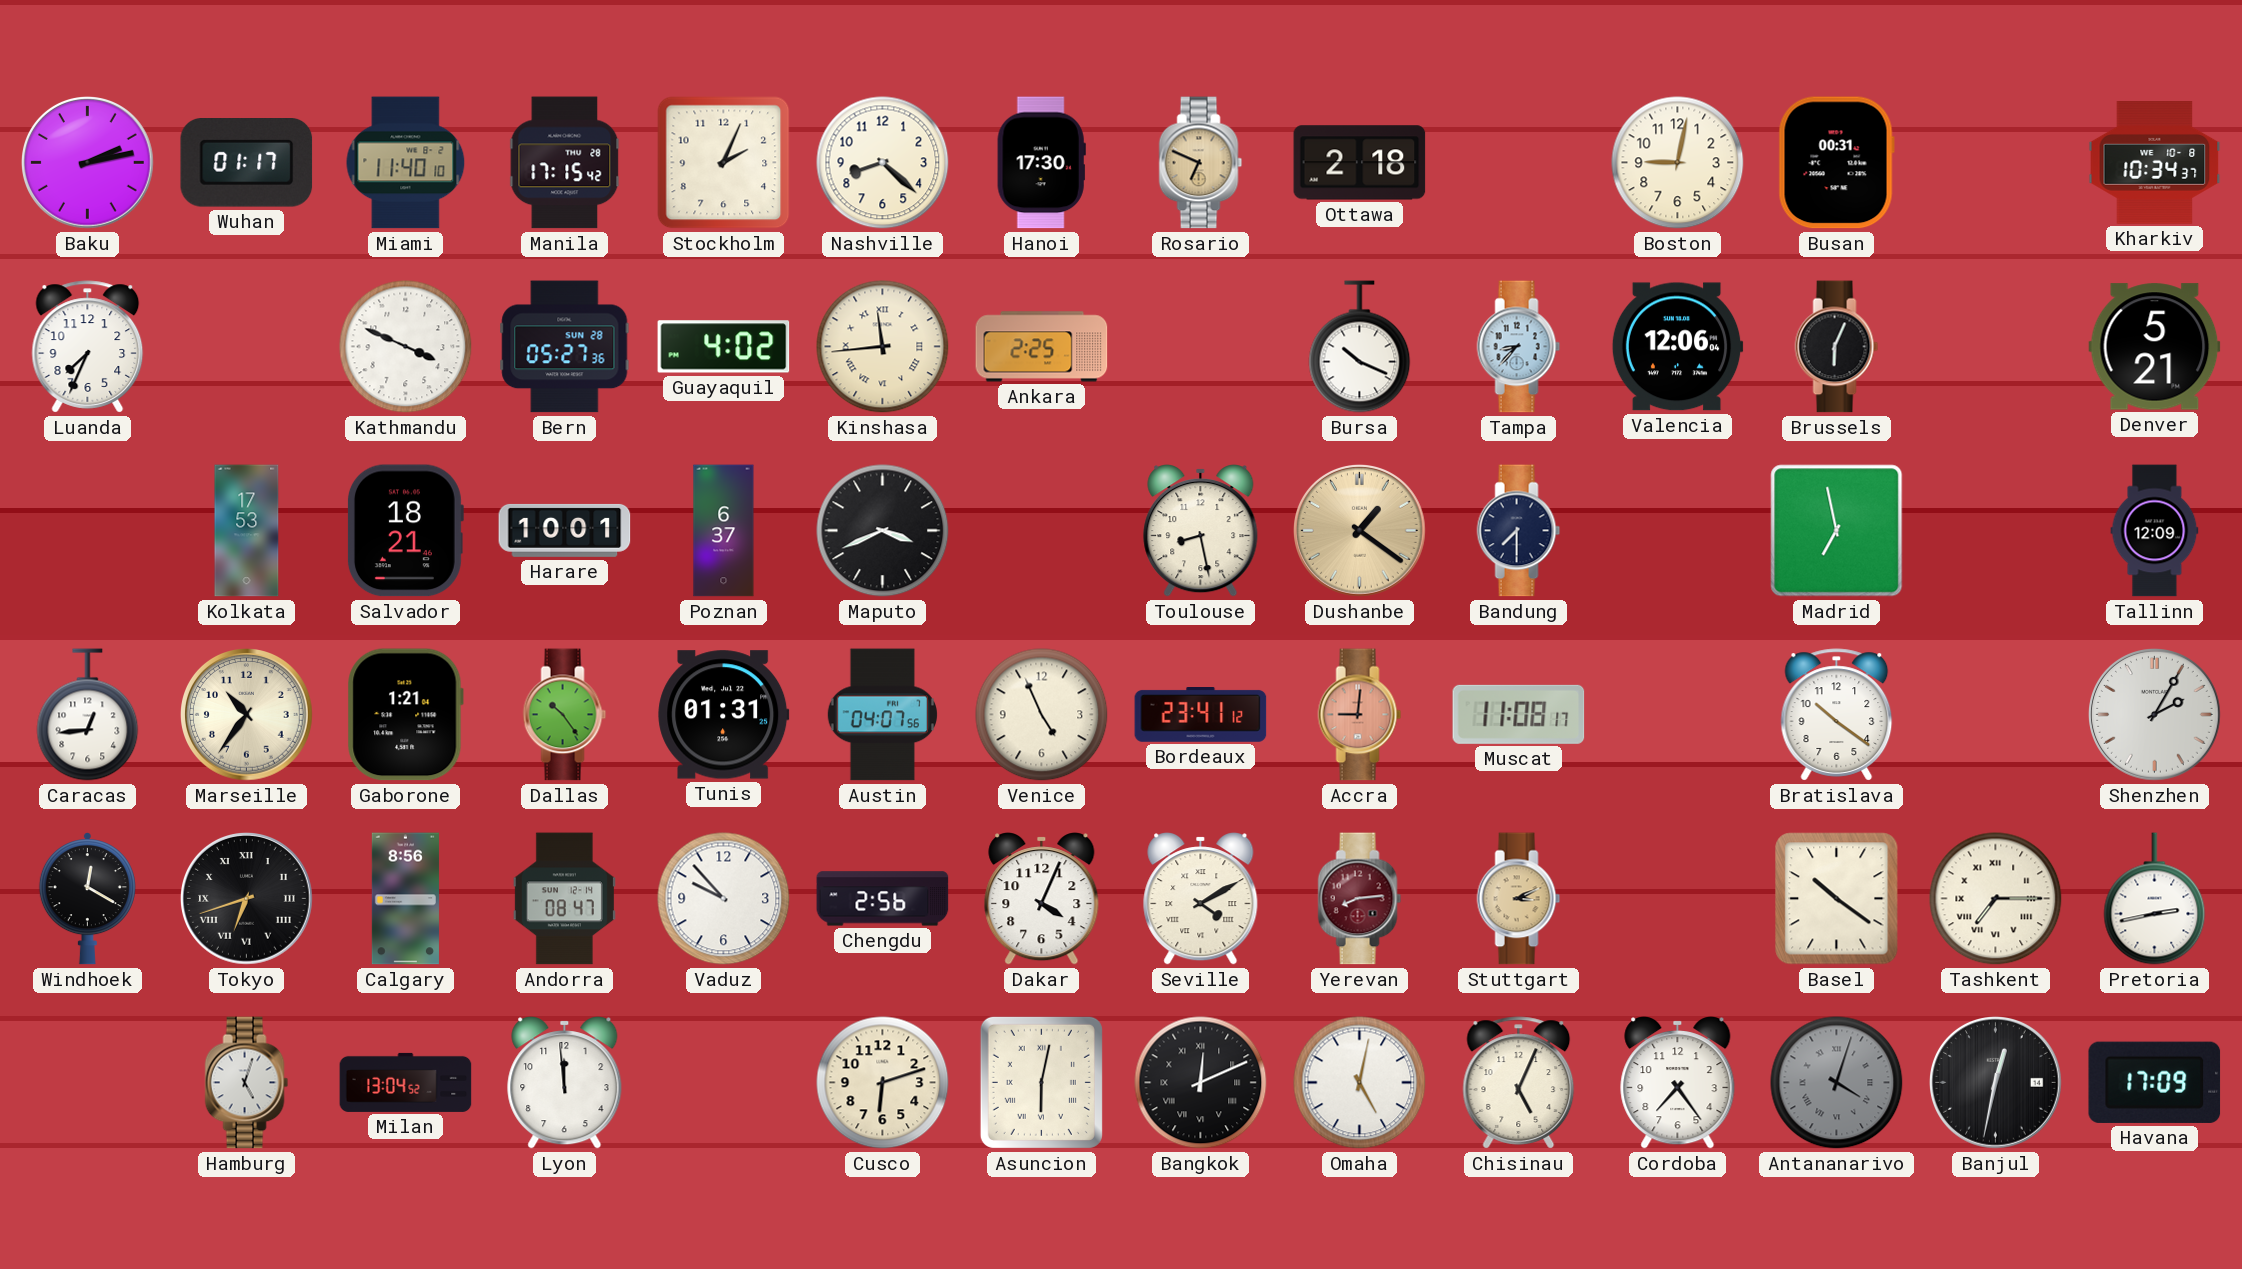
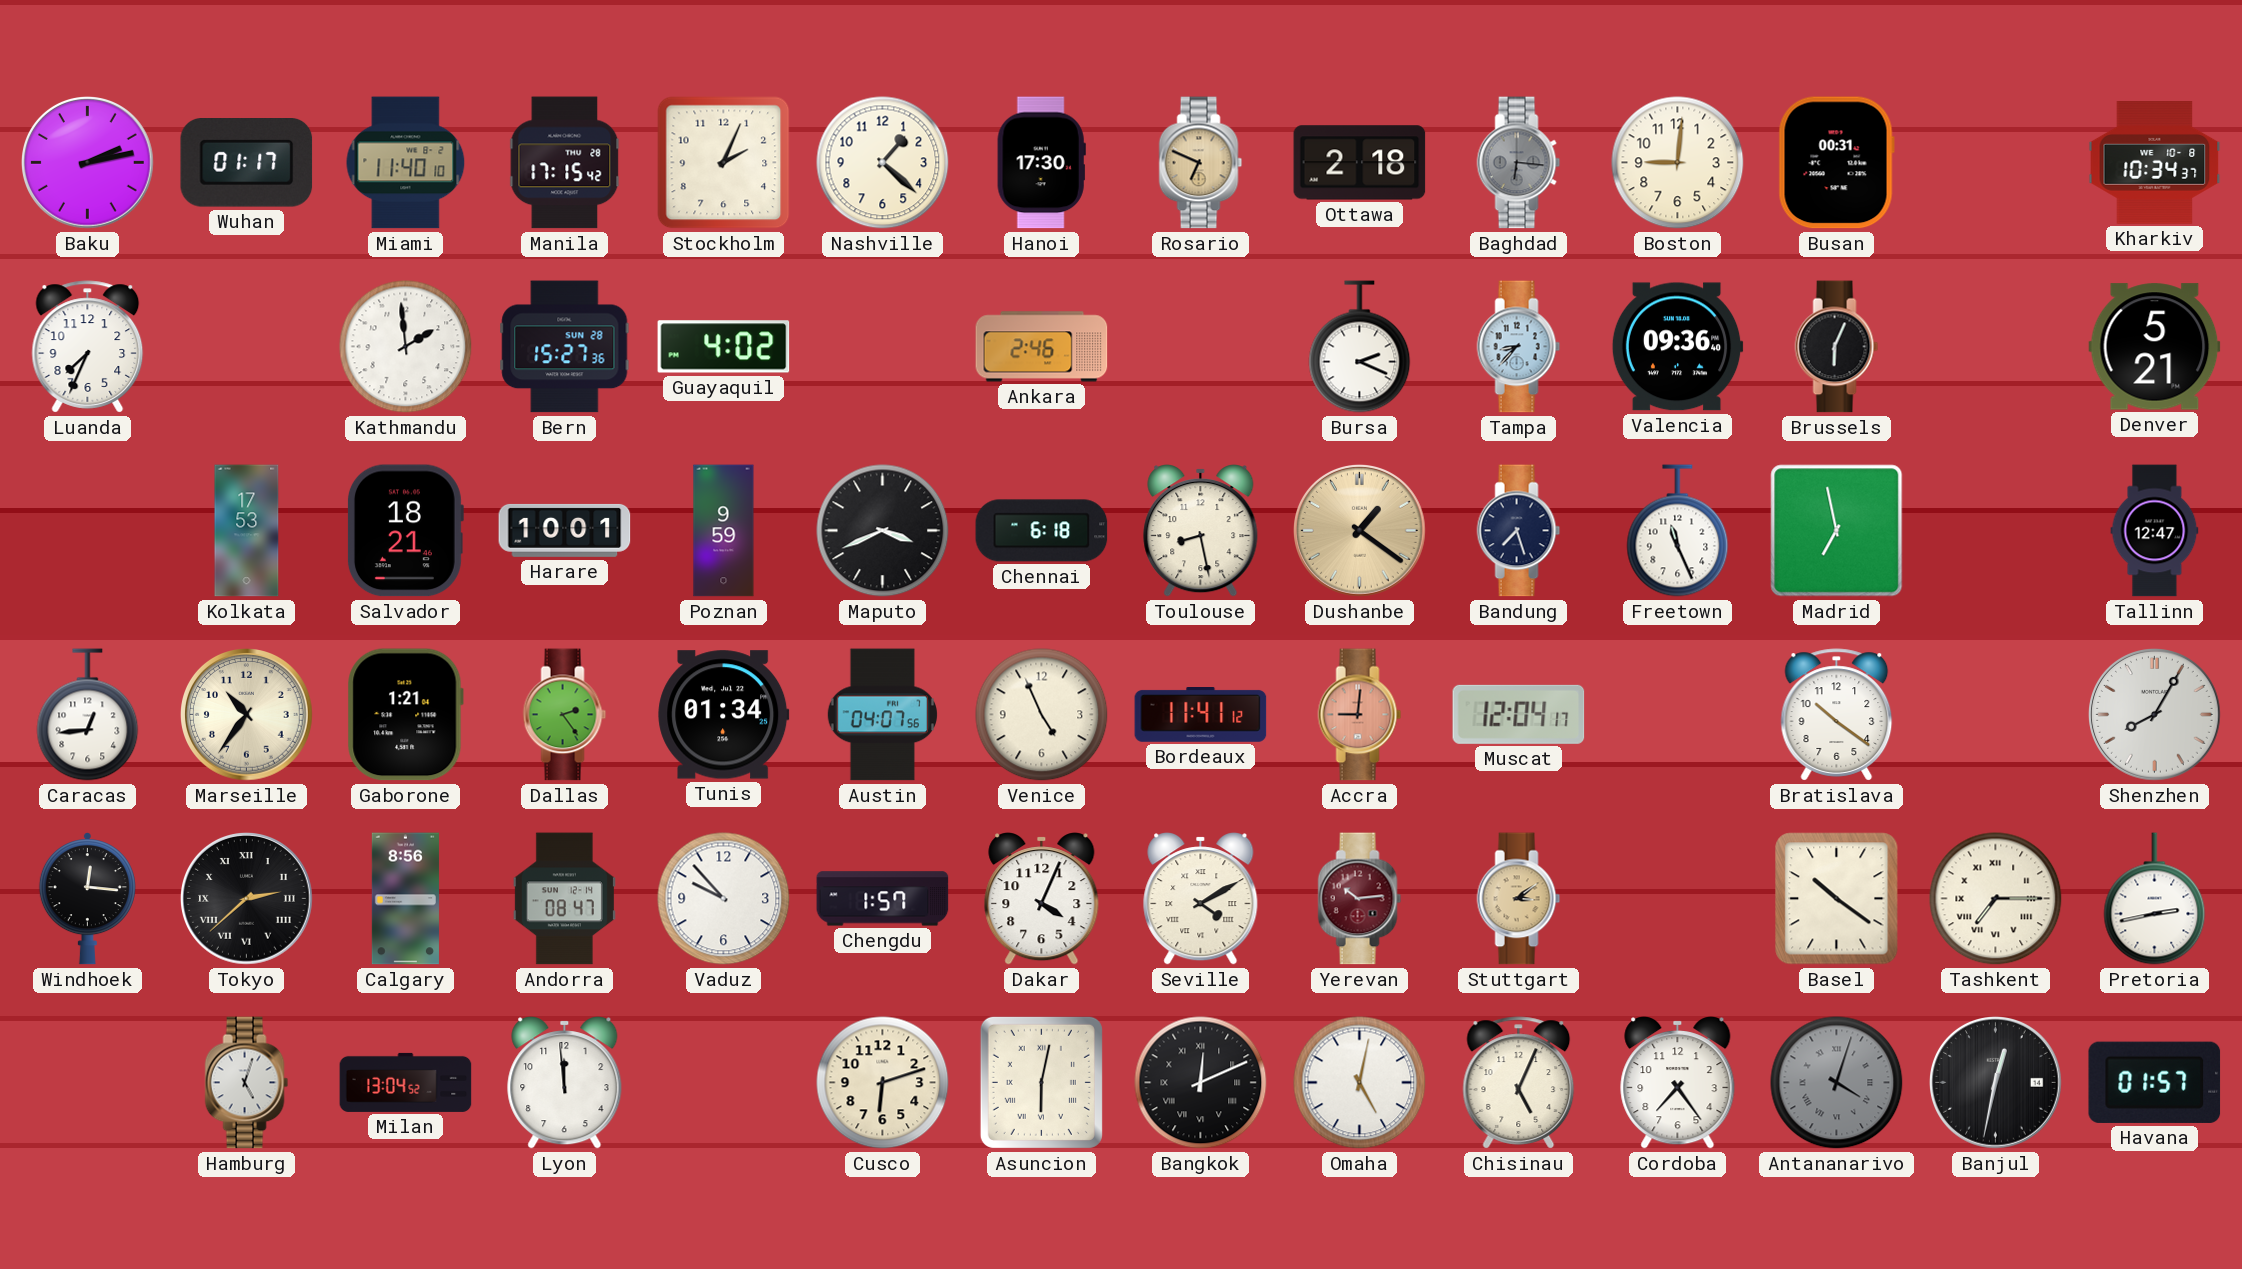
Nashville: 8:22 -> 1:22
Baghdad: none -> 6:16
Boston: 9:02 -> 9:01
Kathmandu: 3:49 -> 1:59
Bern: 05:27 -> 15:27
Kinshasa: 11:44 -> none
Ankara: 2:25 -> 2:46
Bursa: 10:19 -> 2:19
Valencia: 12:06 -> 09:36
Poznan: 6:37 -> 9:59
Chennai: none -> 6:18
Bandung: 7:30 -> 7:27
Freetown: none -> 11:26
Tallinn: 12:09 -> 12:47
Dallas: 10:24 -> 2:24
Tunis: 01:31 -> 01:34
Bordeaux: 23:41 -> 11:41
Muscat: 11:08 -> 12:04
Shenzhen: 2:05 -> 8:05
Windhoek: 12:20 -> 12:16
Tokyo: 6:42 -> 2:38
Chengdu: 2:56 -> 1:57
Yerevan: 8:14 -> 10:14
Stuttgart: 3:11 -> 3:09
Havana: 17:09 -> 01:57
